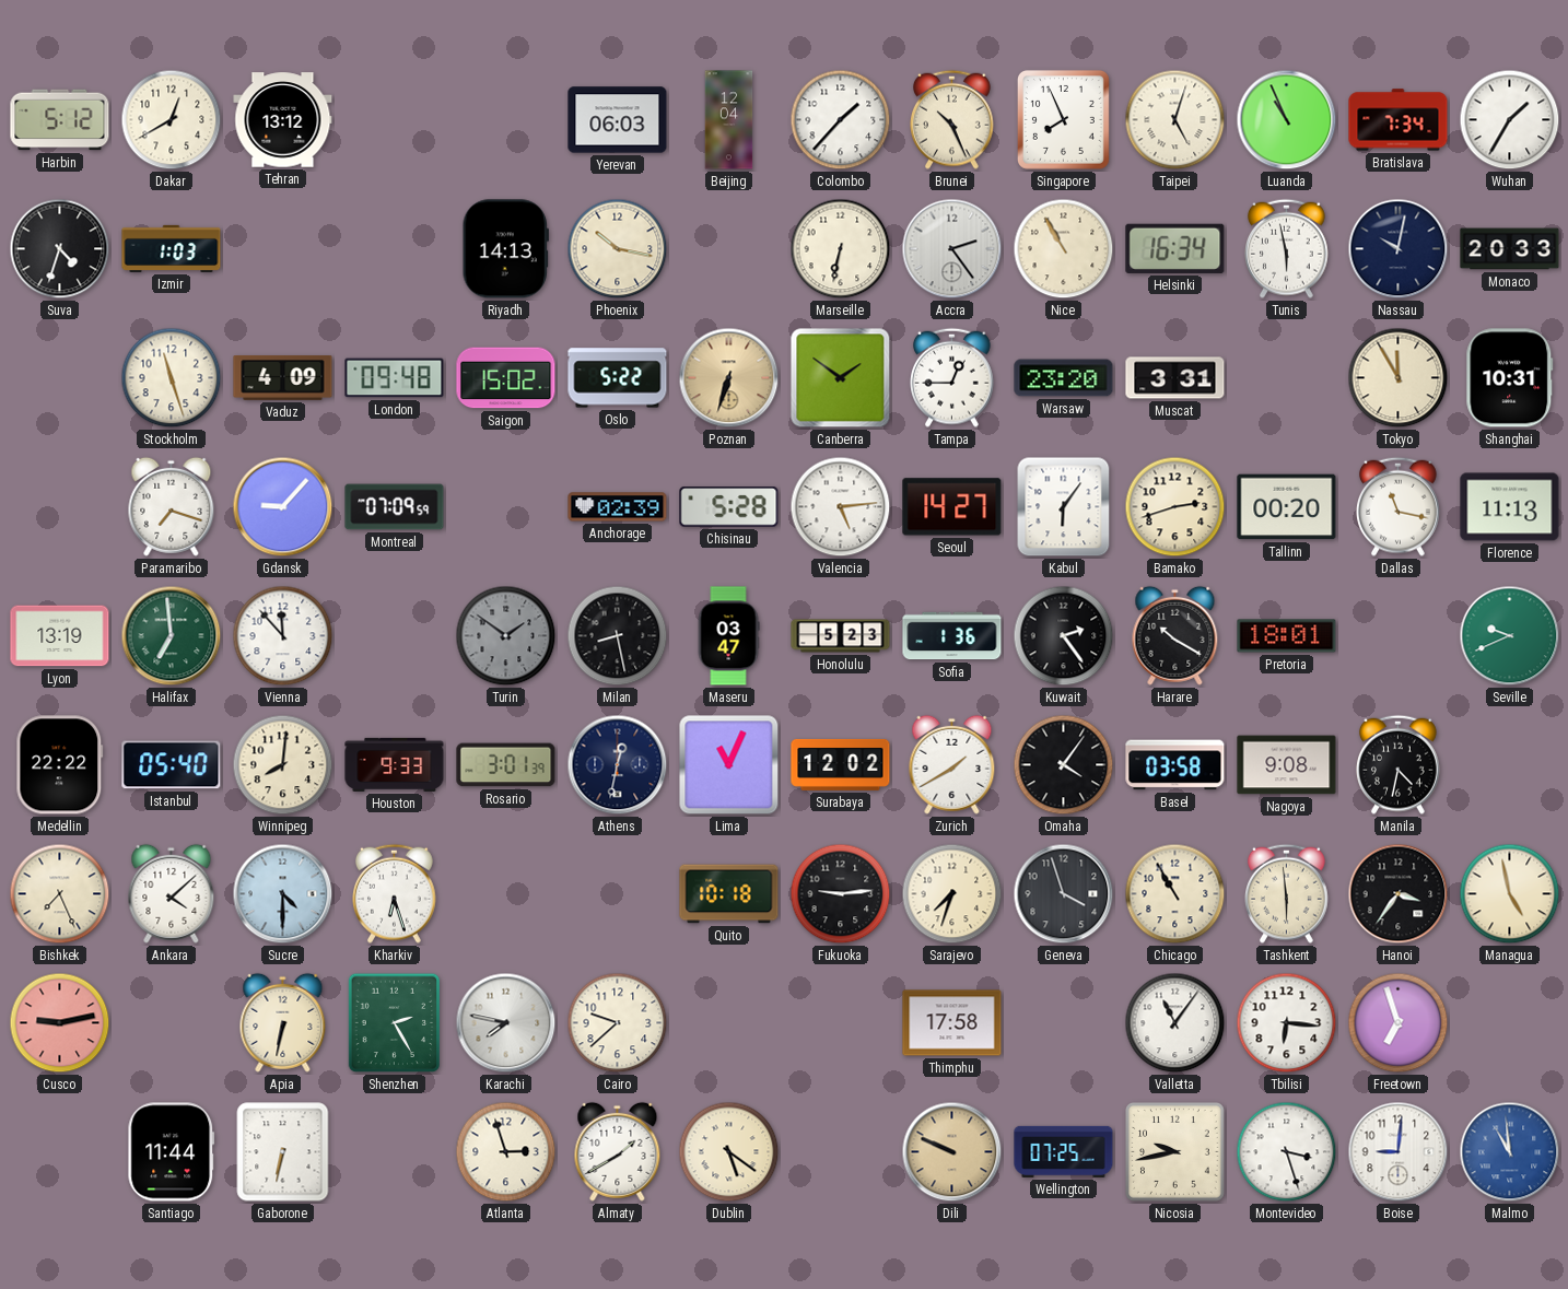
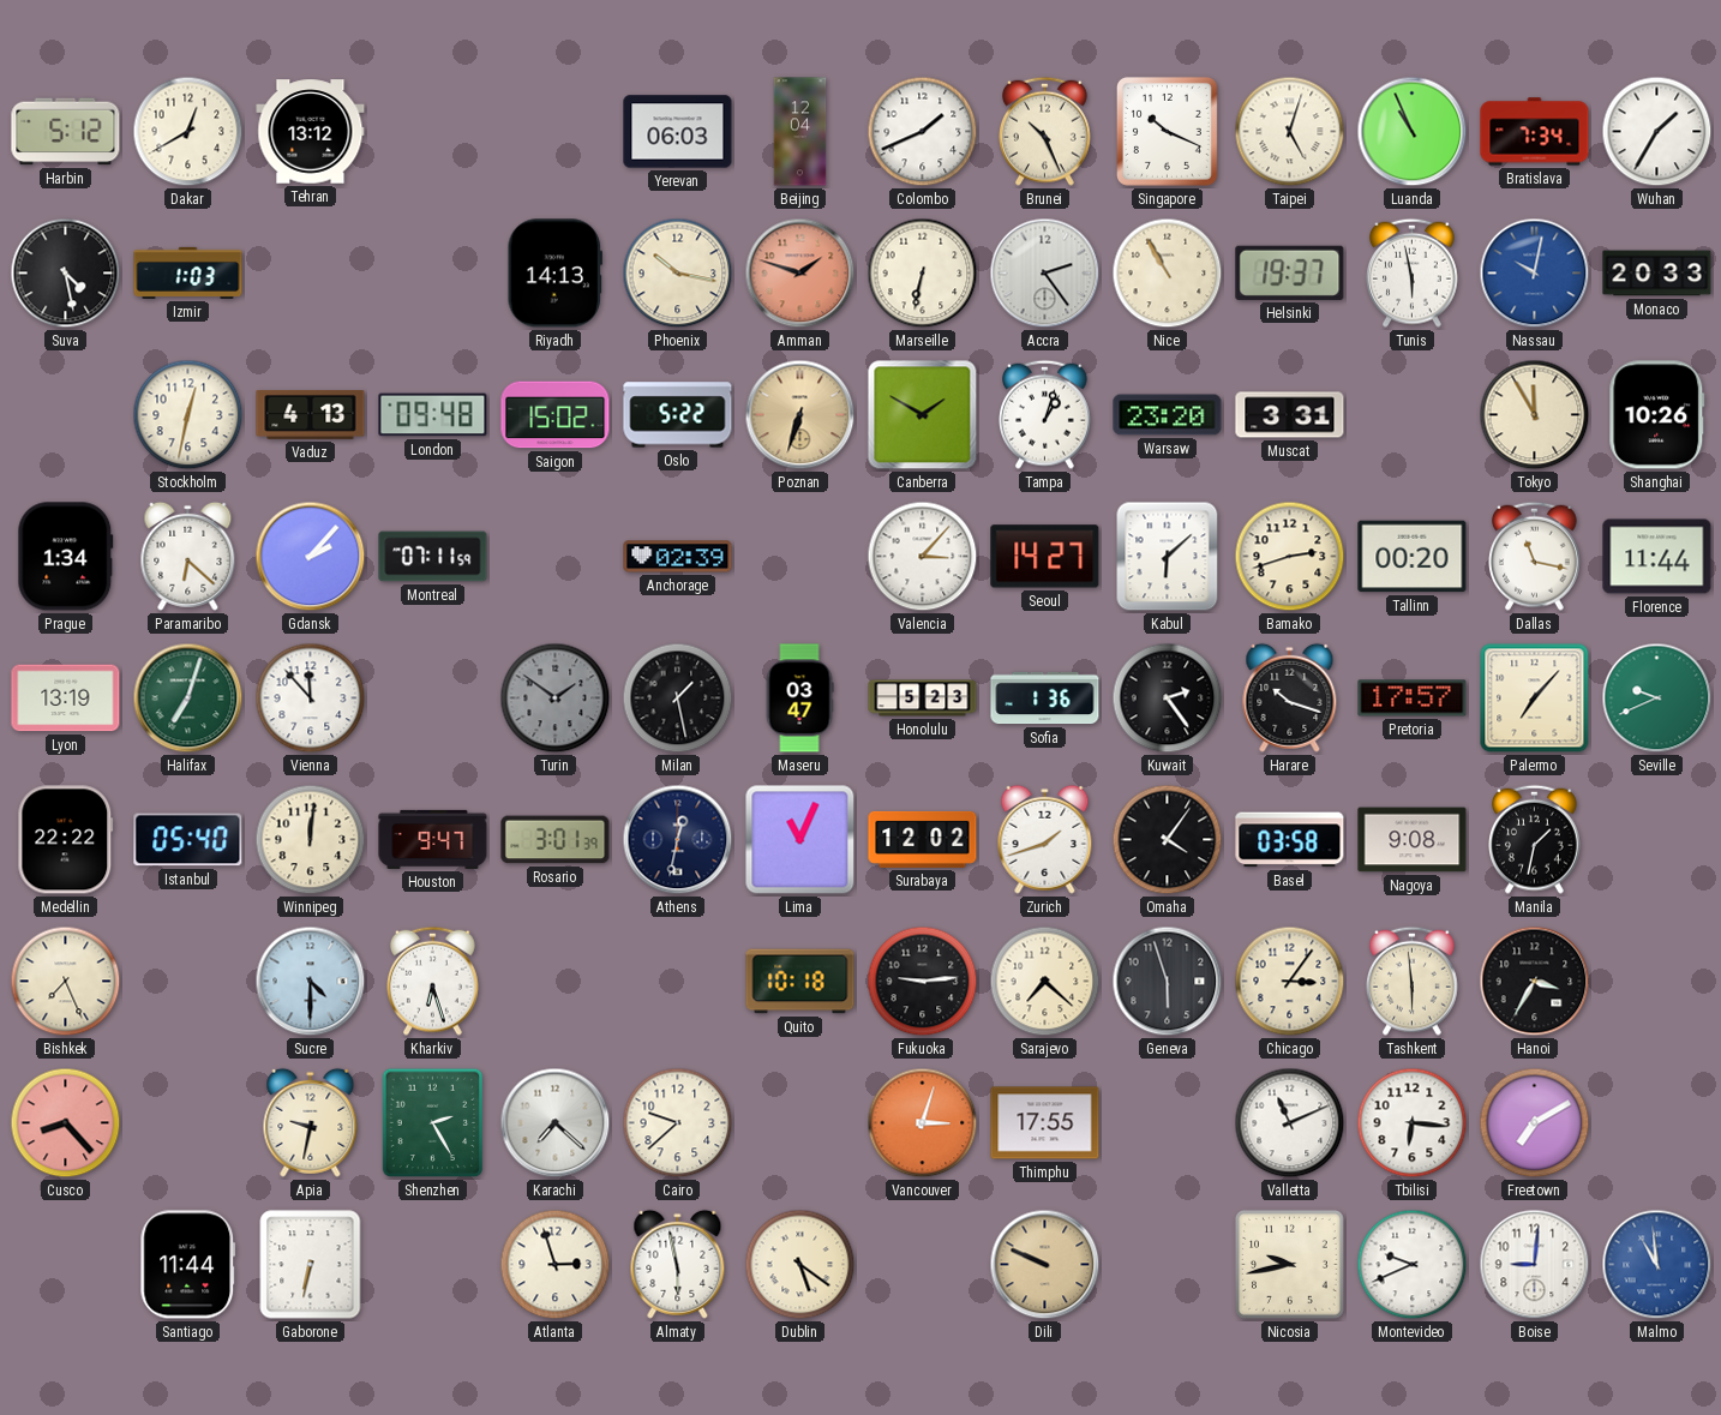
Colombo: 1:37 -> 1:41
Singapore: 7:56 -> 10:19
Suva: 4:33 -> 4:28
Amman: none -> 1:48
Helsinki: 16:34 -> 19:37
Nassau dial: navy -> blue
Stockholm: 11:27 -> 12:32
Vaduz: 4:09 -> 4:13
Canberra: 1:51 -> 1:50
Tampa: 12:45 -> 1:03
Shanghai: 10:31 -> 10:26
Prague: none -> 1:34
Paramaribo: 7:18 -> 6:22
Gdansk: 9:07 -> 2:07
Montreal: 07:09 -> 07:11
Chisinau: 5:28 -> none
Valencia: 5:14 -> 3:07
Kabul: 6:06 -> 6:08
Florence: 11:13 -> 11:44
Halifax: 6:59 -> 7:03
Milan: 8:28 -> 1:28
Harare: 10:20 -> 10:18
Pretoria: 18:01 -> 17:57
Palermo: none -> 7:07
Winnipeg: 8:01 -> 12:01
Houston: 9:33 -> 9:47
Zurich: 1:40 -> 1:42
Manila: 4:32 -> 1:32
Ankara: 4:08 -> none
Sarajevo: 7:33 -> 7:22
Geneva: 3:57 -> 5:57
Chicago: 10:55 -> 3:06
Hanoi: 3:36 -> 3:35
Managua: 4:58 -> none
Cusco: 9:13 -> 8:23
Apia: 6:32 -> 9:32
Karachi: 7:47 -> 7:22
Vancouver: none -> 3:03
Thimphu: 17:58 -> 17:55
Valletta: 11:06 -> 11:11
Freetown: 6:57 -> 7:10
Almaty: 1:40 -> 5:58
Wellington: 07:25 -> none
Montevideo: 3:27 -> 9:41
